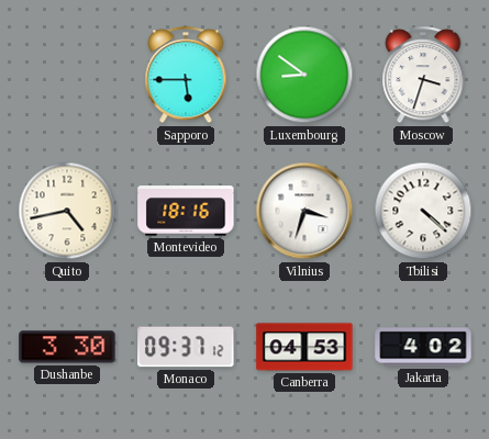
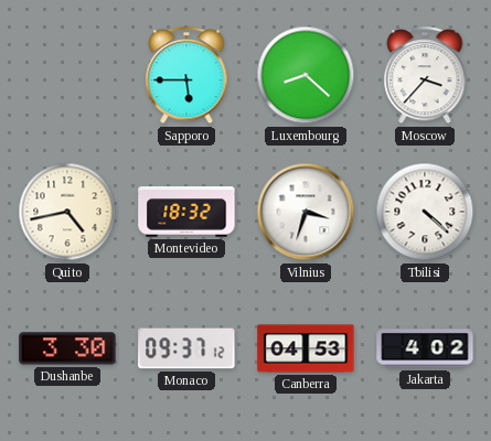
Luxembourg: 8:51 -> 8:22
Moscow: 3:33 -> 3:37
Montevideo: 18:16 -> 18:32
